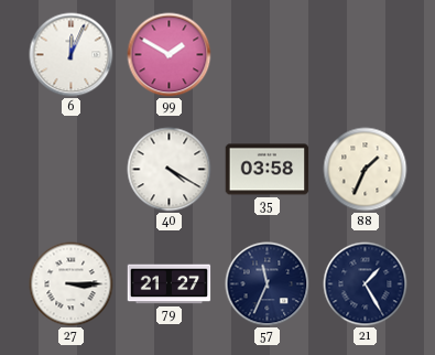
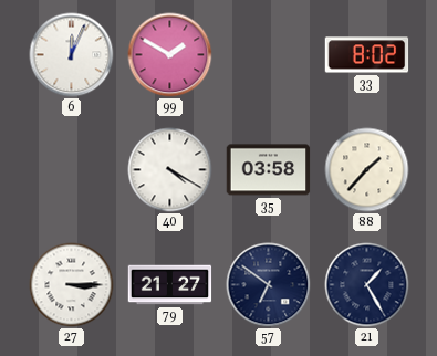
33: none -> 8:02
88: 1:34 -> 1:37
57: 11:34 -> 6:51
